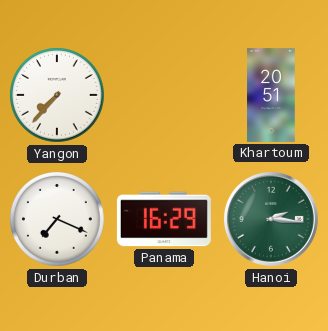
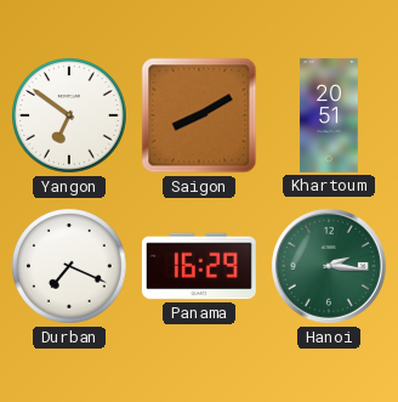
Yangon: 7:37 -> 6:51
Saigon: none -> 8:10
